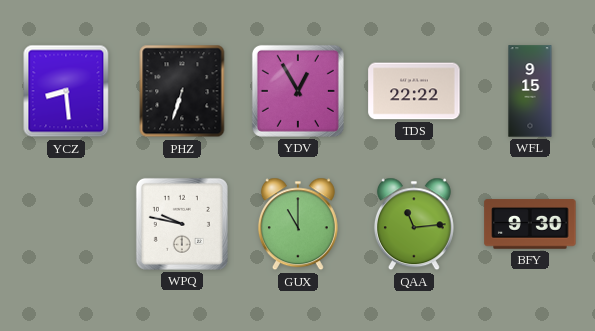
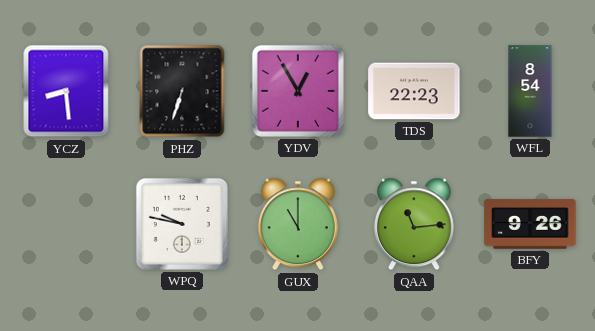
TDS: 22:22 -> 22:23
WFL: 9:15 -> 8:54
BFY: 9:30 -> 9:26
